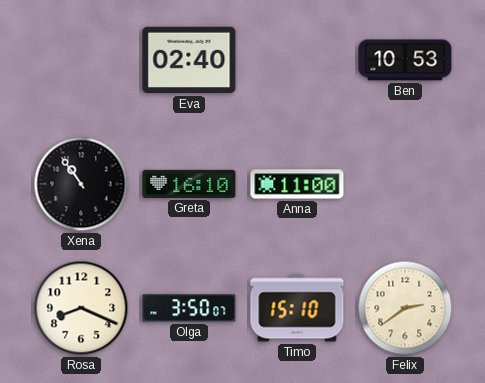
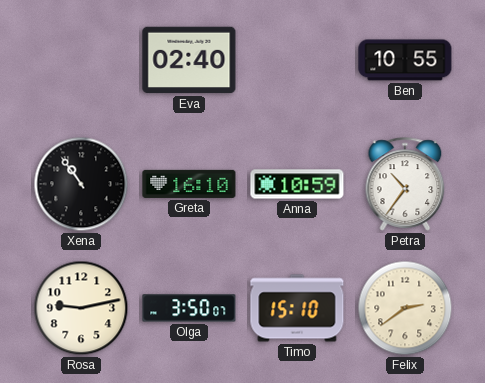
Ben: 10:53 -> 10:55
Anna: 11:00 -> 10:59
Petra: none -> 10:36
Rosa: 8:19 -> 9:13
